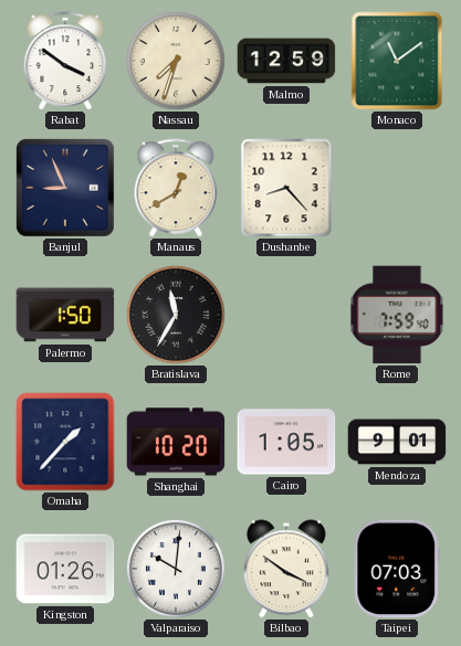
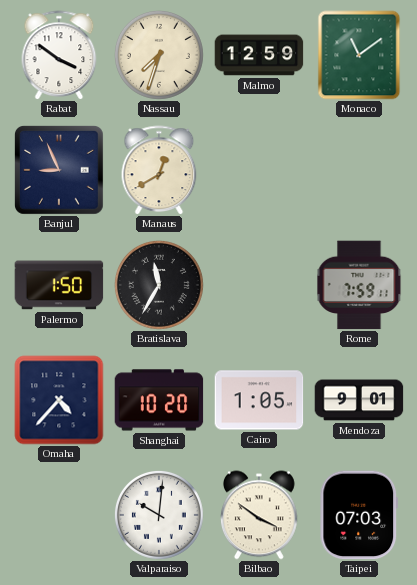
Dushanbe: 8:23 -> none
Rome: 7:59:40 -> 7:59:11
Omaha: 1:37 -> 4:37
Kingston: 01:26 -> none
